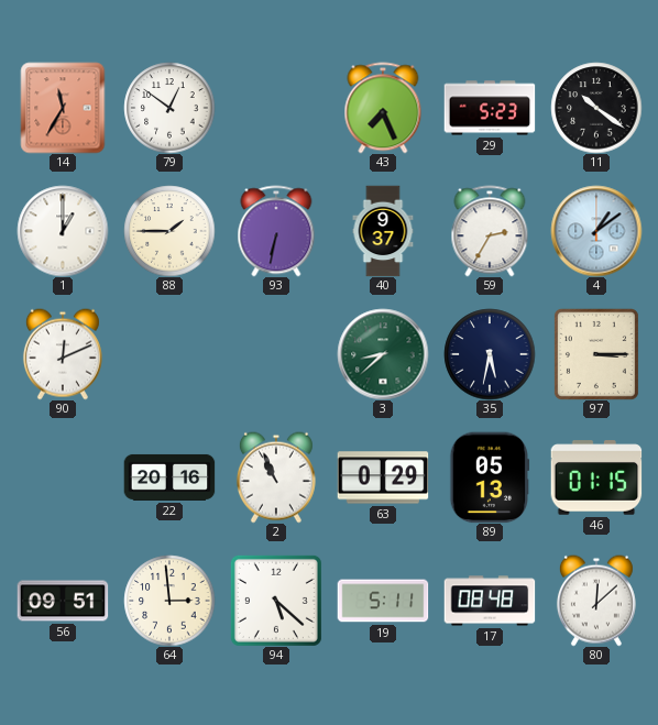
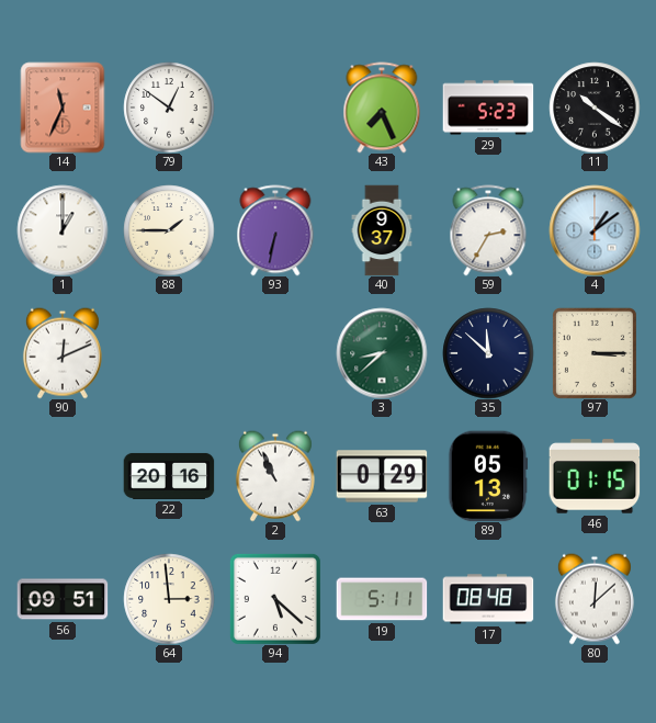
14: 11:35 -> 11:34
35: 5:32 -> 11:52
